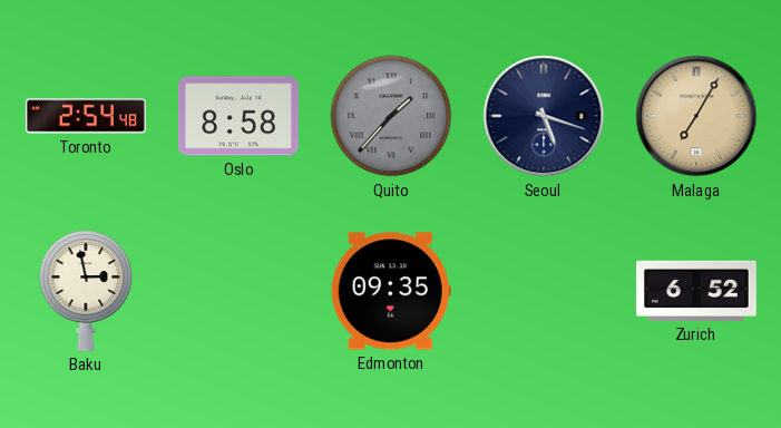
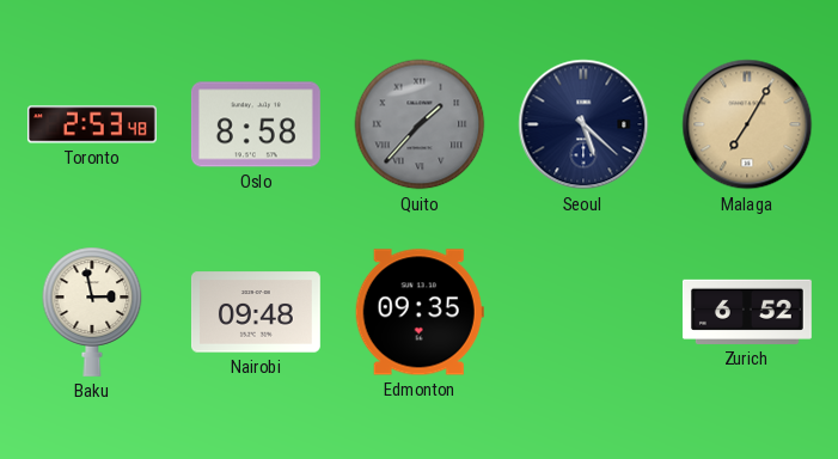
Toronto: 2:54 -> 2:53
Seoul: 5:18 -> 5:22
Nairobi: none -> 09:48
